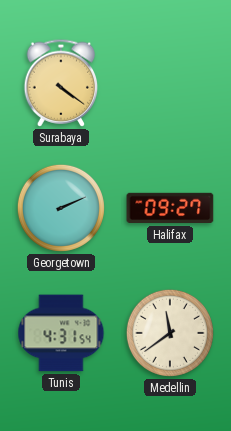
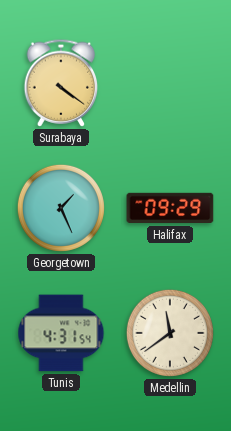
Georgetown: 2:11 -> 1:26
Halifax: 09:27 -> 09:29
